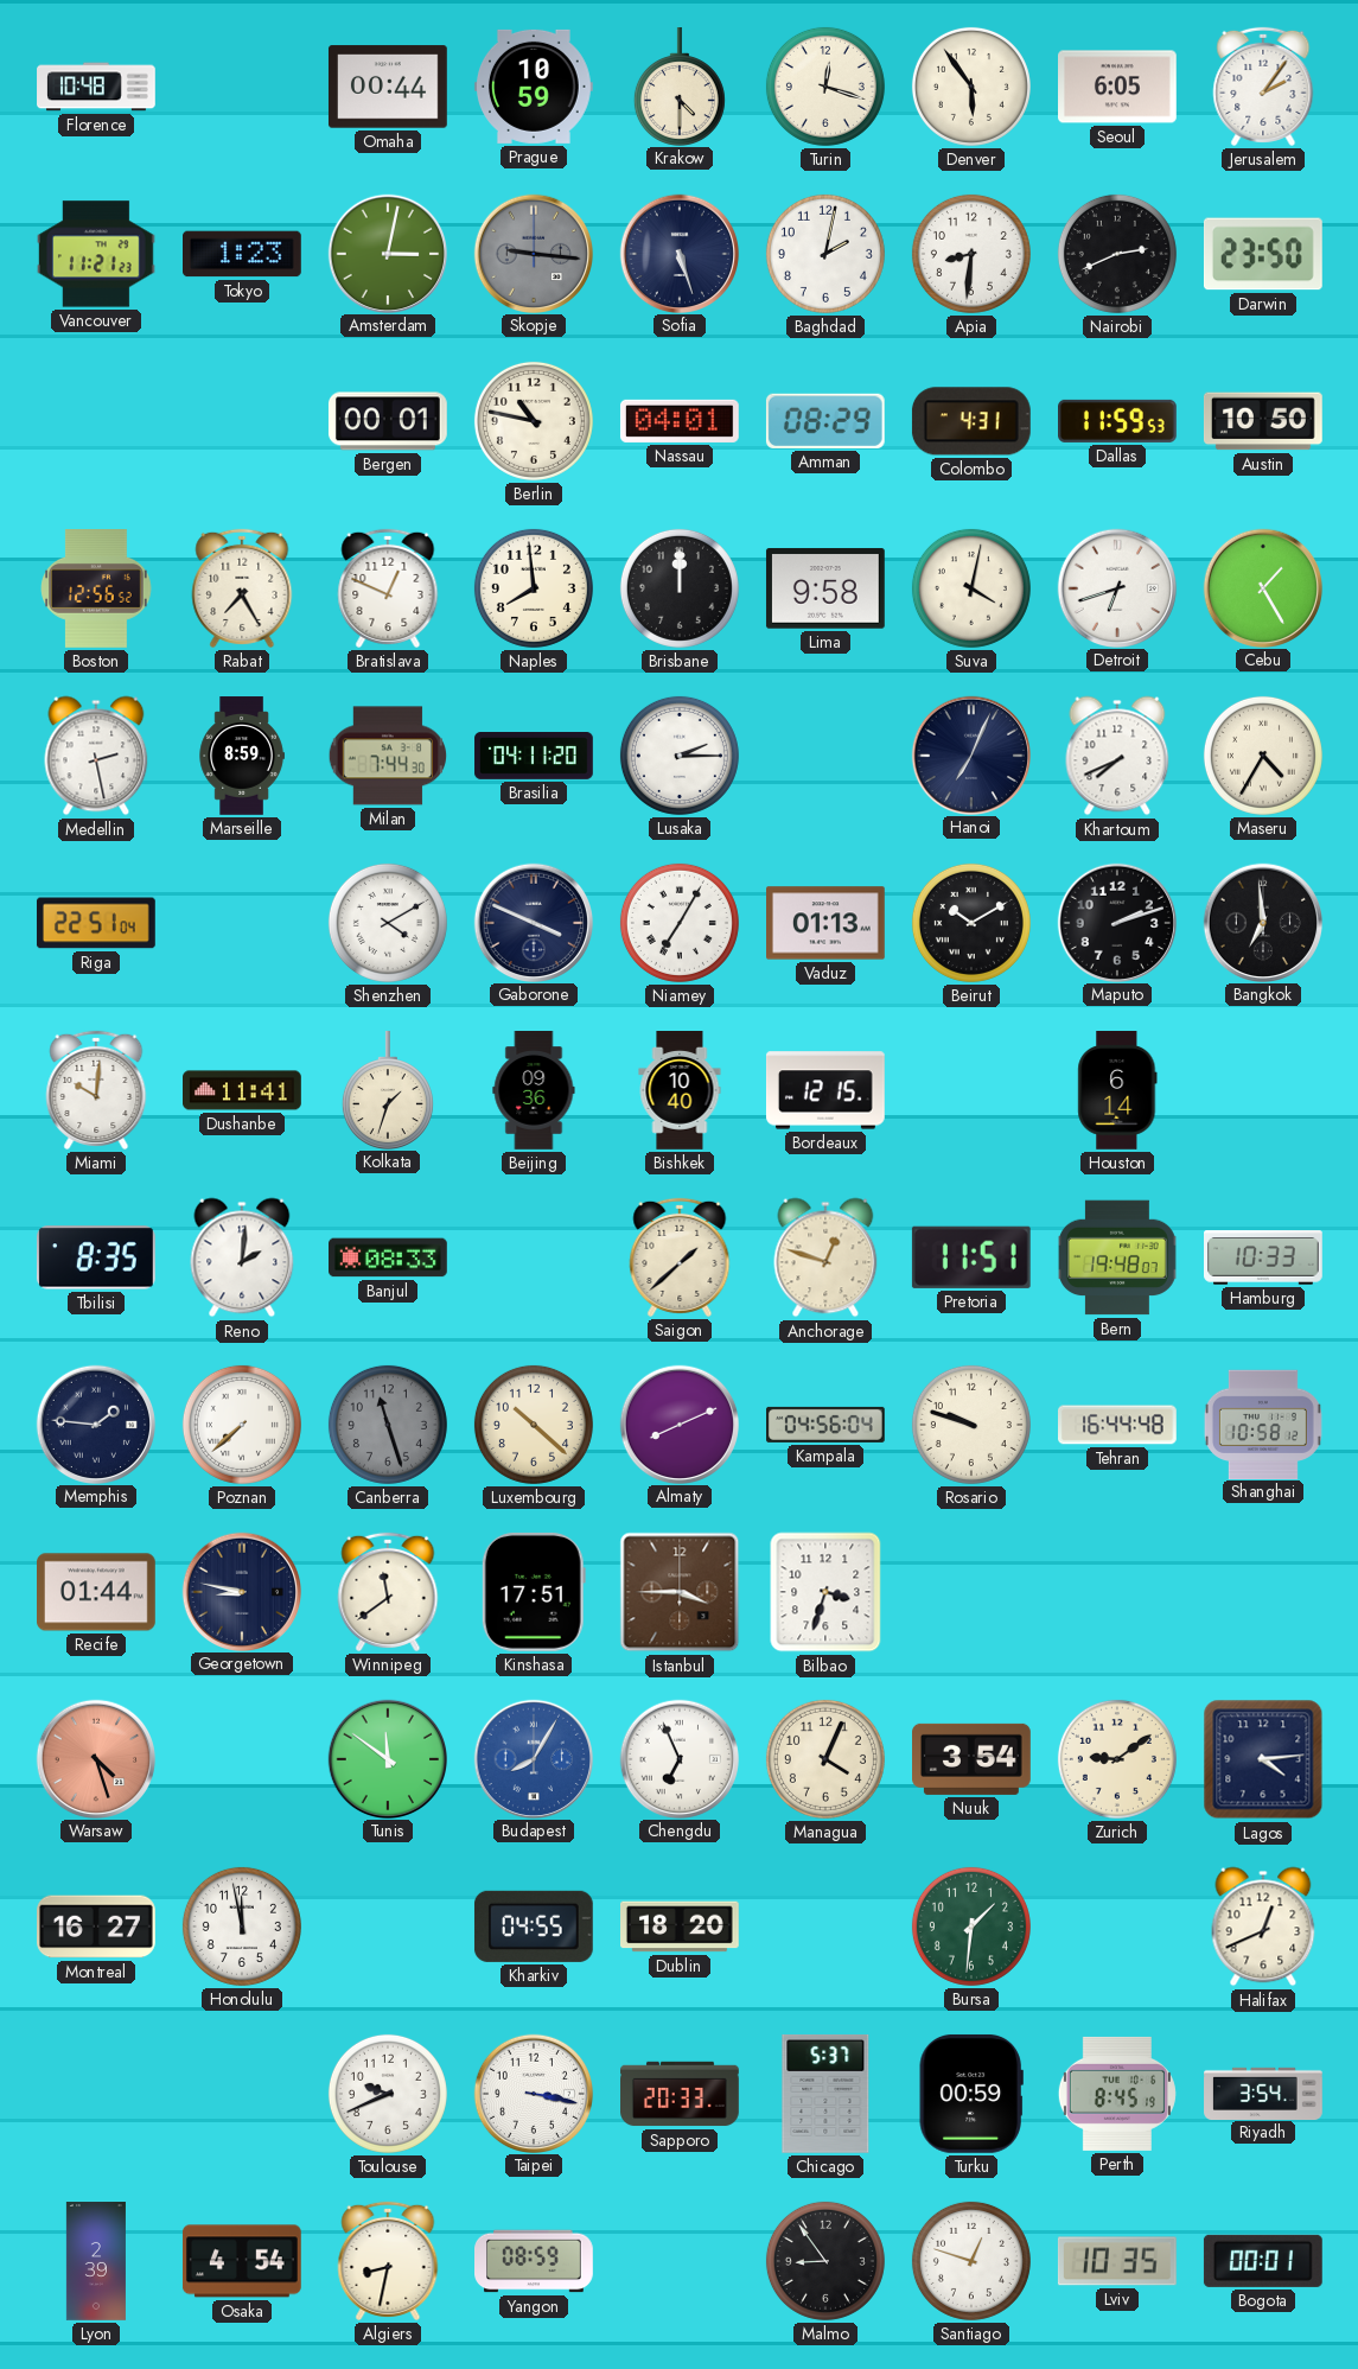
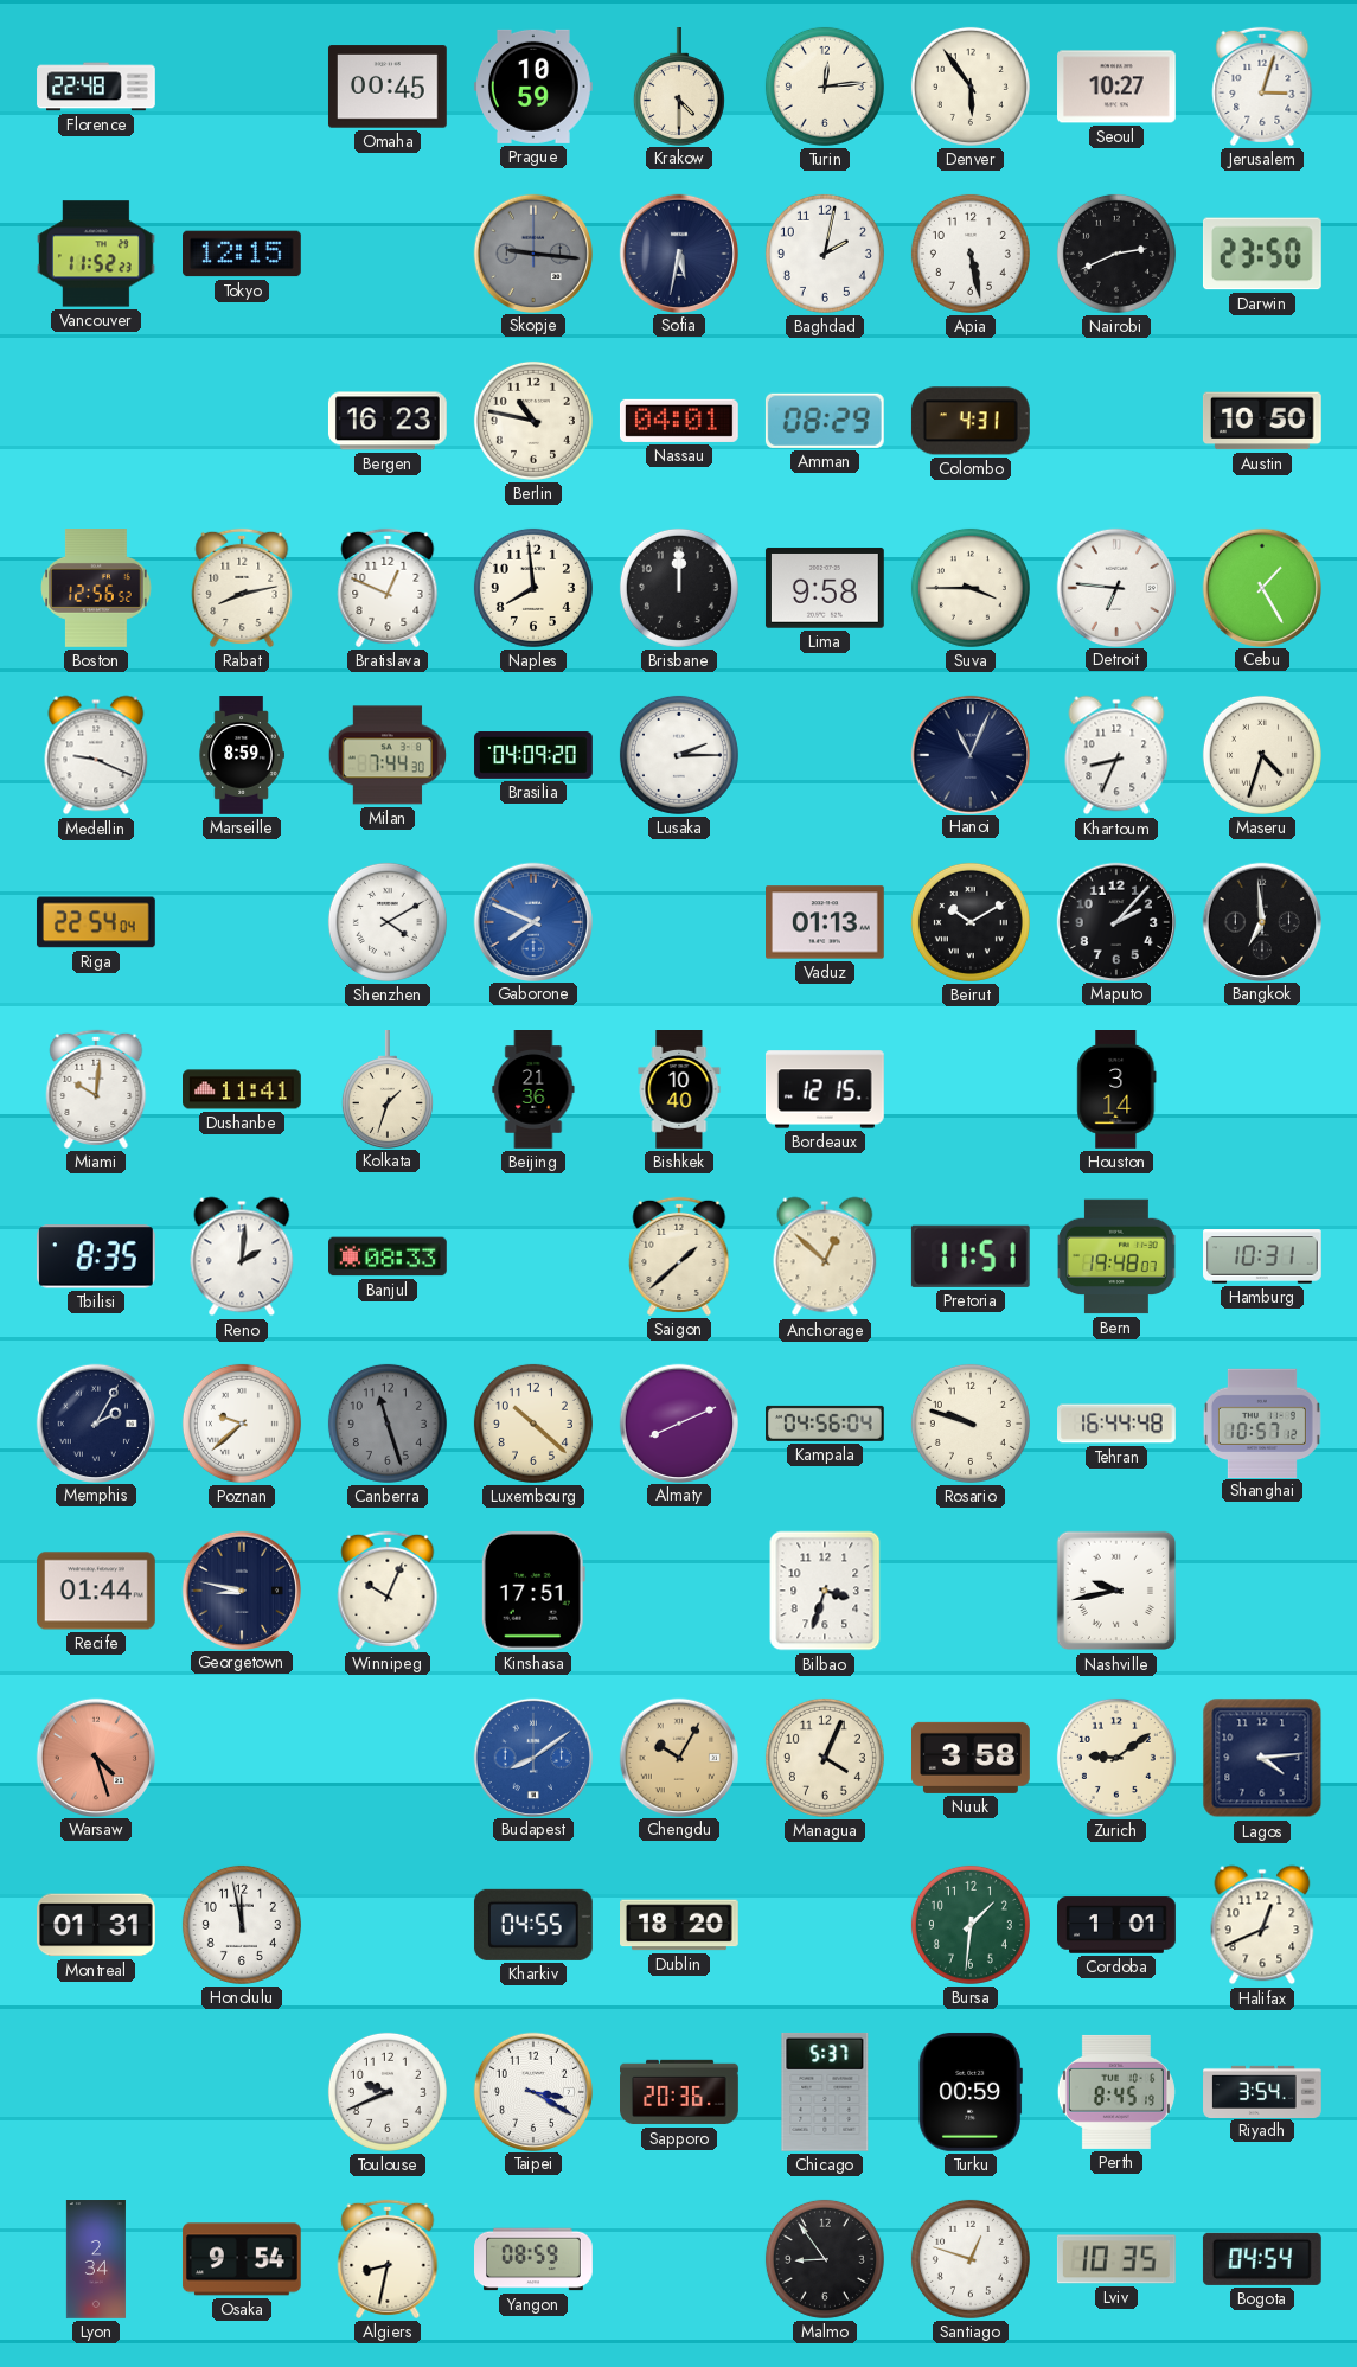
Florence: 10:48 -> 22:48
Omaha: 00:44 -> 00:45
Turin: 12:18 -> 12:14
Seoul: 6:05 -> 10:27
Jerusalem: 2:06 -> 3:03
Vancouver: 11:21 -> 11:52
Tokyo: 1:23 -> 12:15
Amsterdam: 3:02 -> none
Sofia: 5:27 -> 5:32
Apia: 8:31 -> 5:28
Bergen: 00:01 -> 16:23
Dallas: 11:59 -> none
Rabat: 7:25 -> 8:13
Suva: 4:02 -> 3:45
Detroit: 6:42 -> 6:46
Medellin: 2:28 -> 9:19
Brasilia: 04:11 -> 04:09
Hanoi: 7:04 -> 11:04
Khartoum: 7:41 -> 8:34
Maseru: 4:35 -> 4:33
Riga: 22:51 -> 22:54
Gaborone: 3:49 -> 7:49
Gaborone dial: navy -> blue
Niamey: 7:05 -> none
Maputo: 2:12 -> 2:07
Beijing: 09:36 -> 21:36
Houston: 6:14 -> 3:14
Anchorage: 12:48 -> 12:52
Hamburg: 10:33 -> 10:31
Memphis: 1:46 -> 2:05
Poznan: 7:38 -> 9:38
Shanghai: 10:58 -> 10:57
Winnipeg: 11:39 -> 10:04
Istanbul: 3:45 -> none
Nashville: none -> 9:43
Tunis: 11:51 -> none
Budapest: 8:05 -> 8:09
Chengdu: 6:56 -> 10:05
Chengdu dial: white -> champagne
Nuuk: 3:54 -> 3:58
Montreal: 16:27 -> 01:31
Cordoba: none -> 1:01
Taipei: 3:17 -> 3:20
Sapporo: 20:33 -> 20:36
Lyon: 2:39 -> 2:34
Osaka: 4:54 -> 9:54
Bogota: 00:01 -> 04:54
